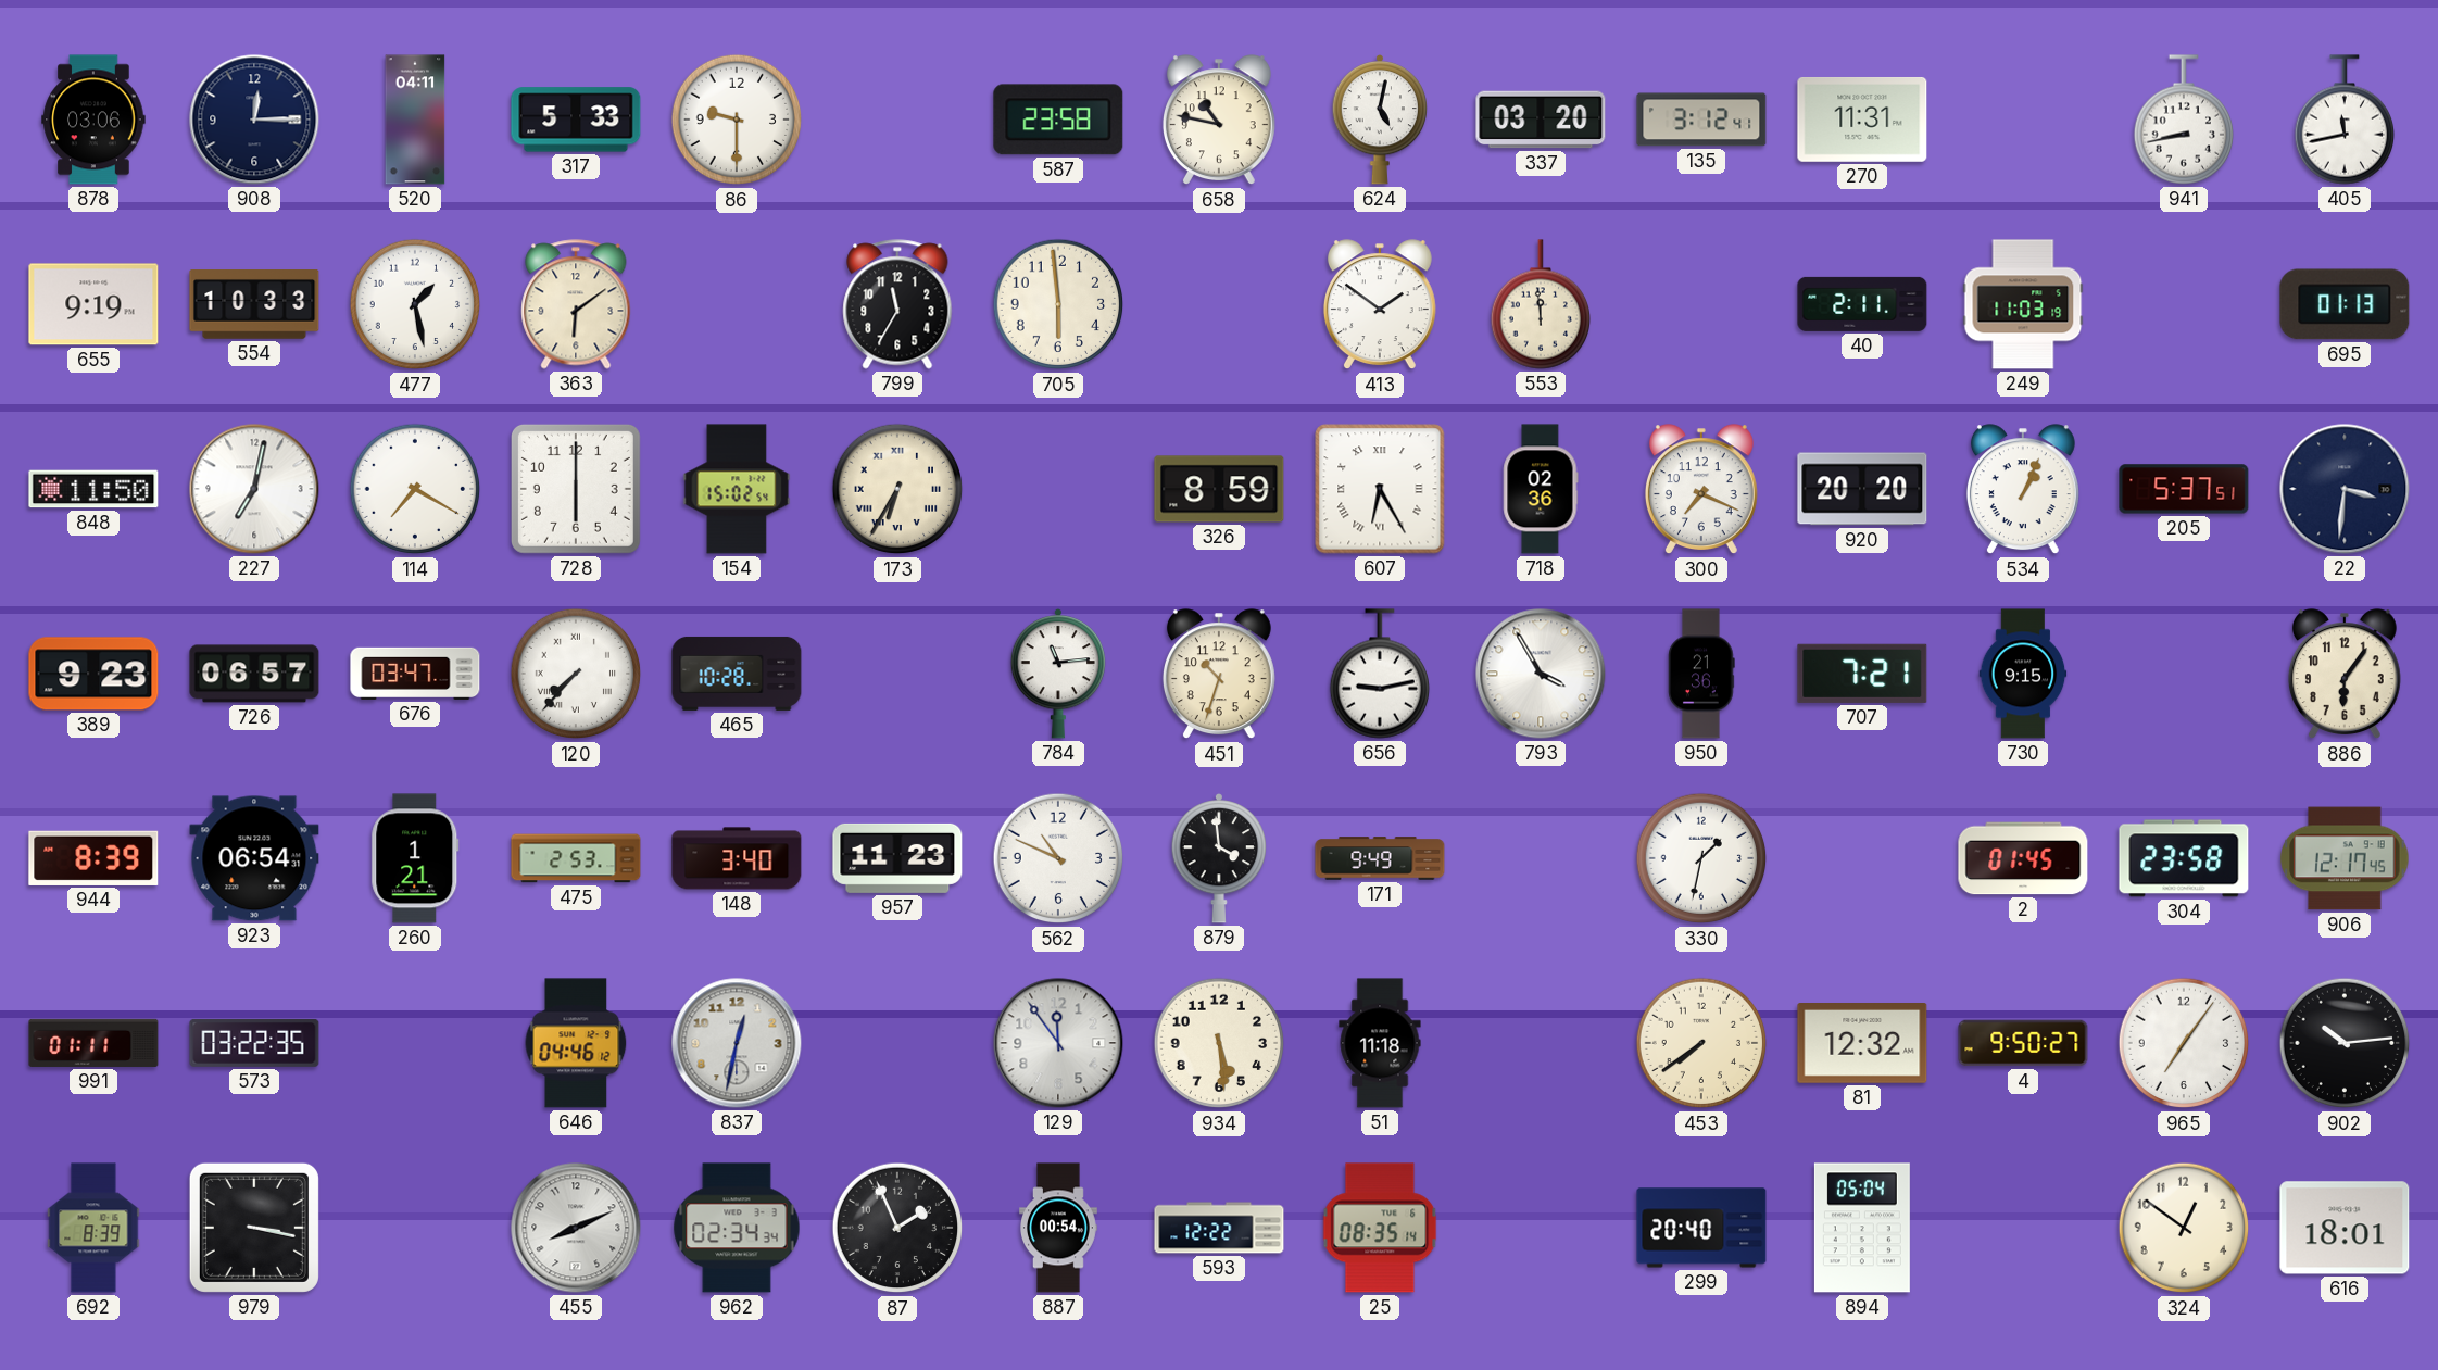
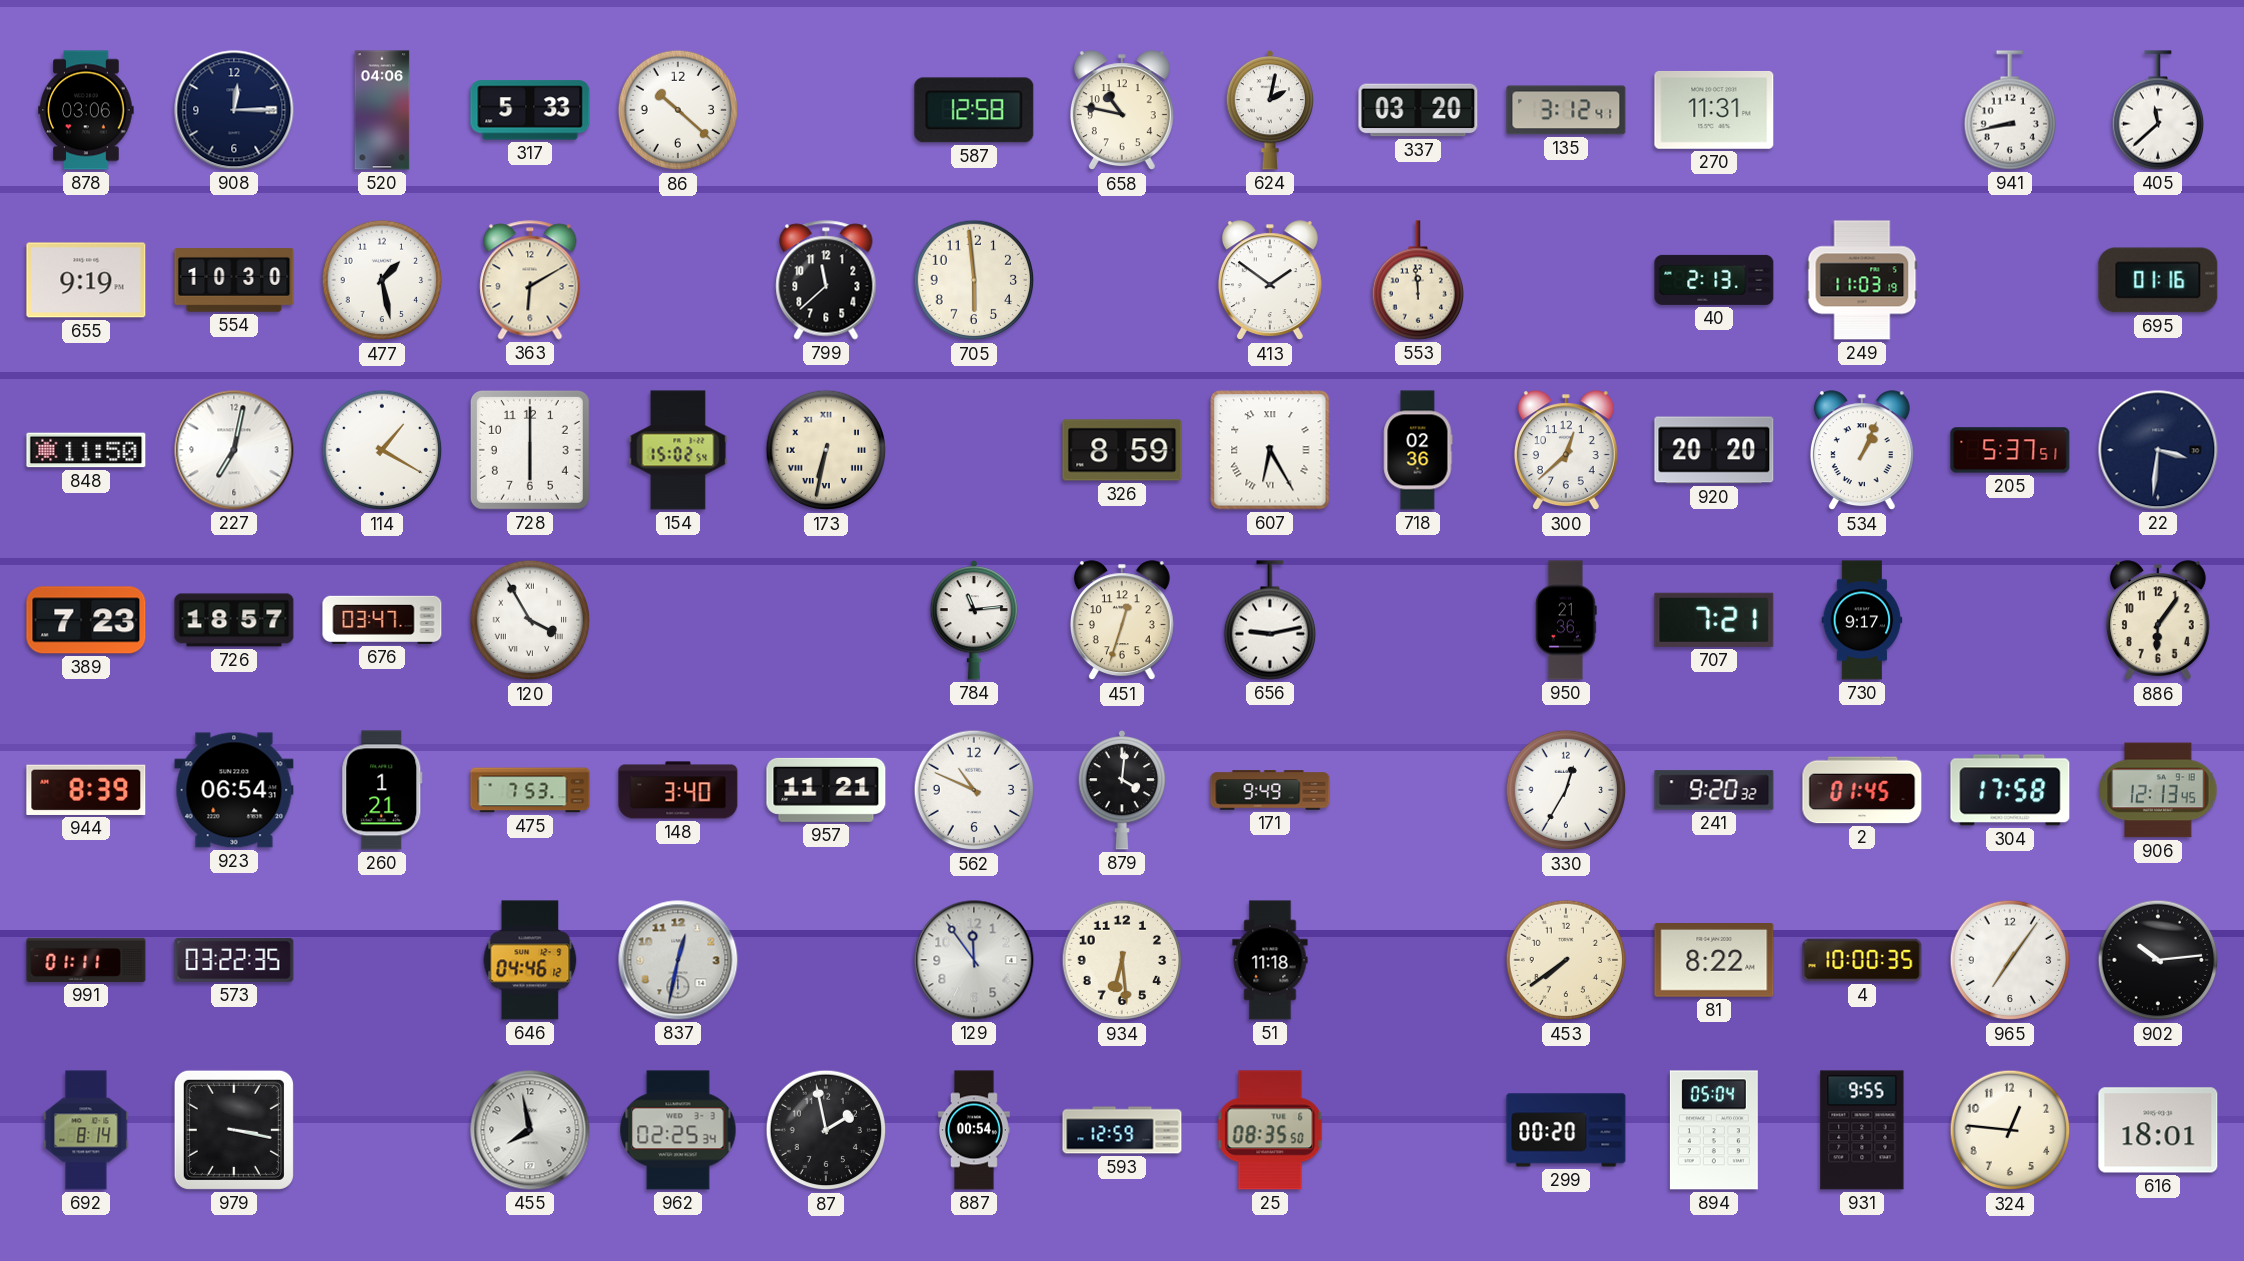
520: 04:11 -> 04:06
86: 9:30 -> 10:22
587: 23:58 -> 12:58
624: 5:02 -> 2:02
405: 11:43 -> 11:38
554: 10:33 -> 10:30
363: 6:09 -> 6:10
799: 11:35 -> 11:38
40: 2:11 -> 2:13
695: 01:13 -> 01:16
114: 7:20 -> 1:20
173: 6:35 -> 6:32
300: 7:19 -> 12:38
389: 9:23 -> 7:23
726: 06:57 -> 18:57
120: 7:37 -> 3:55
465: 10:28 -> none
451: 10:33 -> 12:33
793: 3:55 -> none
730: 9:15 -> 9:17
475: 2:53 -> 7:53
957: 11:23 -> 11:21
879: 3:59 -> 4:01
330: 1:32 -> 12:35
241: none -> 9:20
304: 23:58 -> 17:58
906: 12:17 -> 12:13
934: 5:29 -> 6:29
81: 12:32 -> 8:22
4: 9:50 -> 10:00
692: 8:39 -> 8:14
455: 8:11 -> 7:58
962: 02:34 -> 02:25
87: 1:56 -> 1:58
593: 12:22 -> 12:59
25: 08:35:14 -> 08:35:50
299: 20:40 -> 00:20
931: none -> 9:55
324: 12:51 -> 12:46
